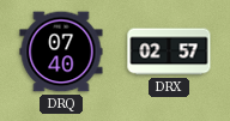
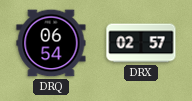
DRQ: 07:40 -> 06:54
